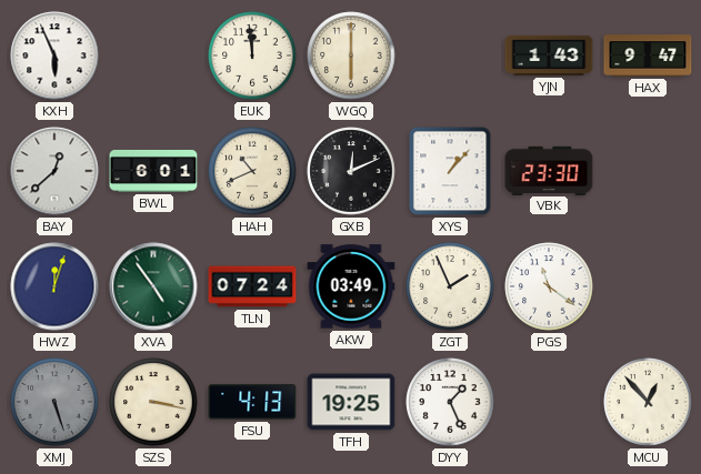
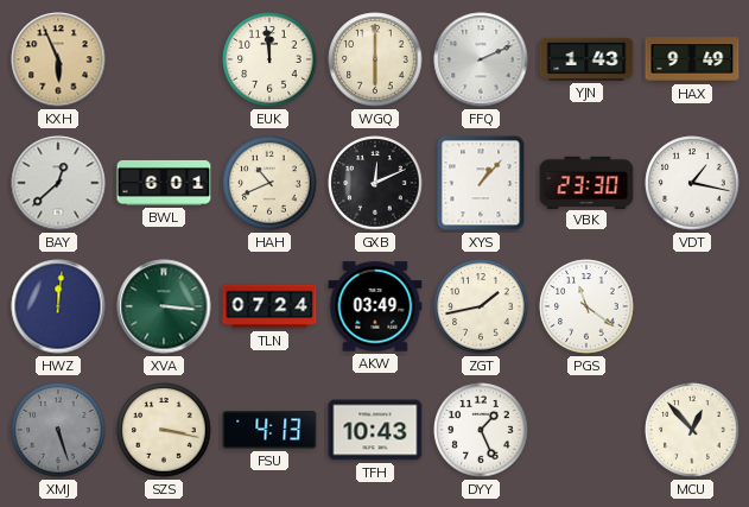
KXH dial: white -> champagne
FFQ: none -> 2:11
HAX: 9:47 -> 9:49
VDT: none -> 1:17
HWZ: 12:03 -> 12:01
XVA: 4:54 -> 3:16
ZGT: 1:56 -> 1:43
TFH: 19:25 -> 10:43
